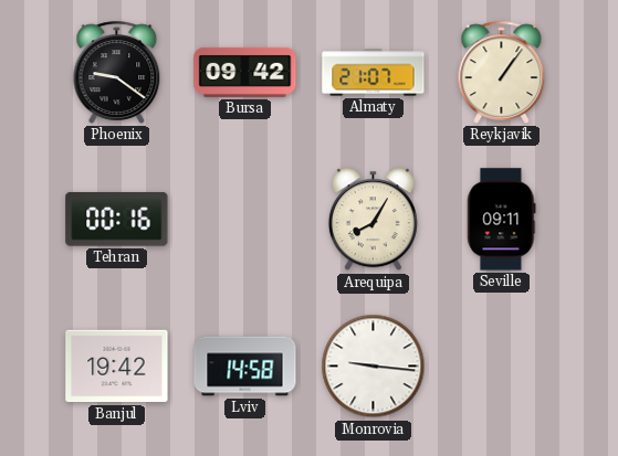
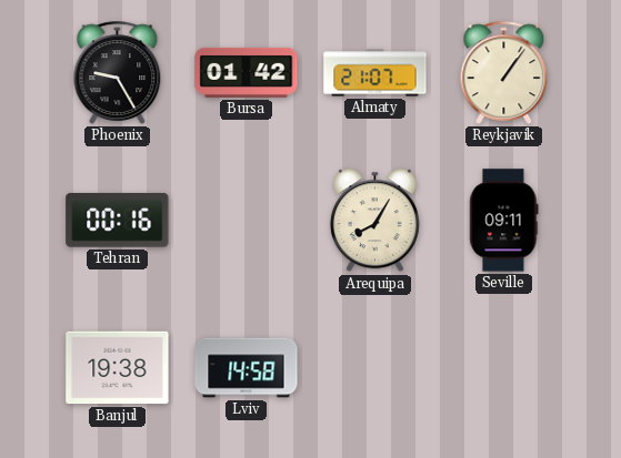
Phoenix: 9:21 -> 9:25
Bursa: 09:42 -> 01:42
Banjul: 19:42 -> 19:38
Monrovia: 9:16 -> none
